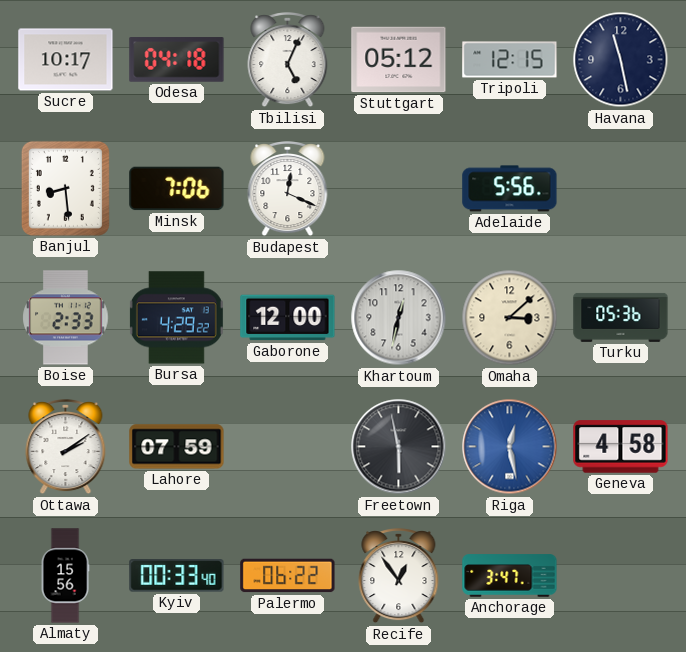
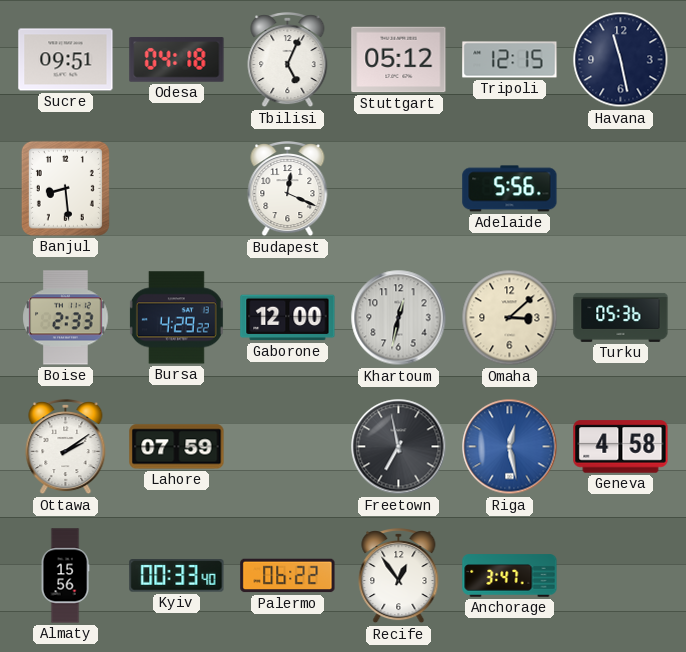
Sucre: 10:17 -> 09:51
Minsk: 7:06 -> none
Freetown: 5:58 -> 6:58
